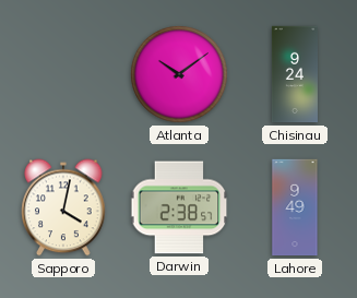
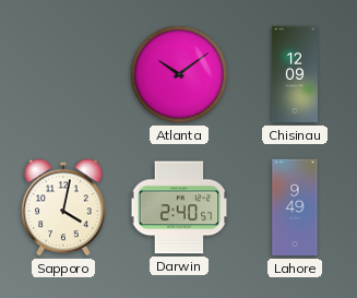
Chisinau: 9:24 -> 12:09
Darwin: 2:38 -> 2:40
